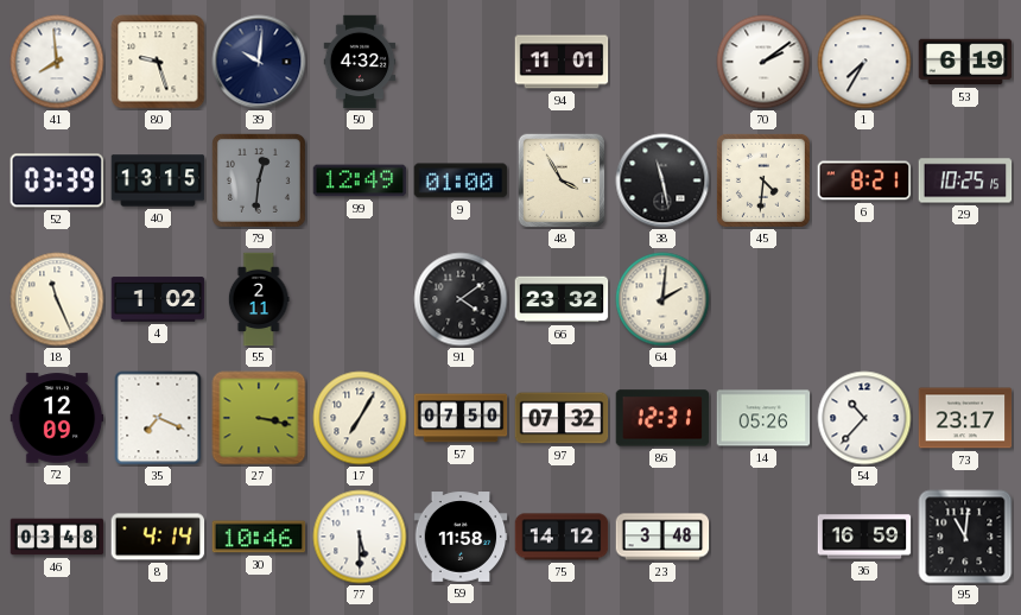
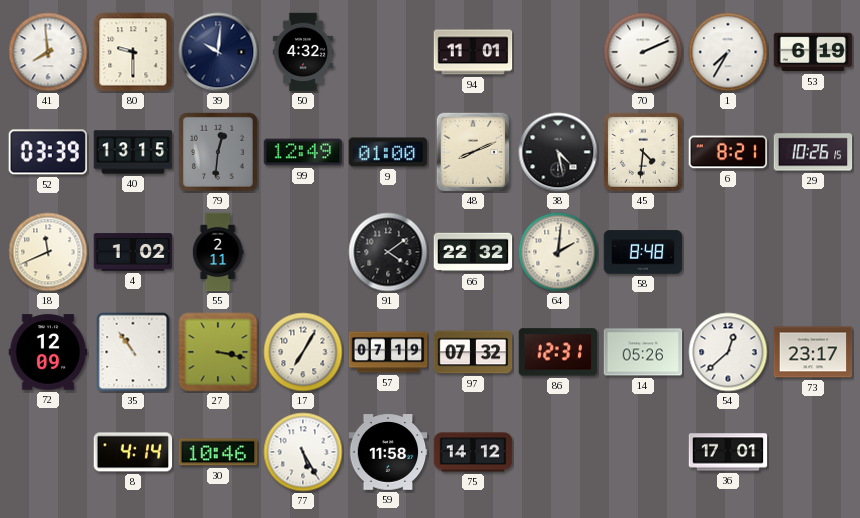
80: 9:27 -> 9:30
70: 2:09 -> 2:11
48: 3:55 -> 8:11
38: 11:28 -> 4:28
29: 10:25 -> 10:26
18: 11:26 -> 11:41
66: 23:32 -> 22:32
58: none -> 8:48
35: 7:19 -> 10:54
57: 07:50 -> 07:19
54: 10:37 -> 12:38
46: 03:48 -> none
77: 5:30 -> 5:25
23: 3:48 -> none
36: 16:59 -> 17:01
95: 11:01 -> none
